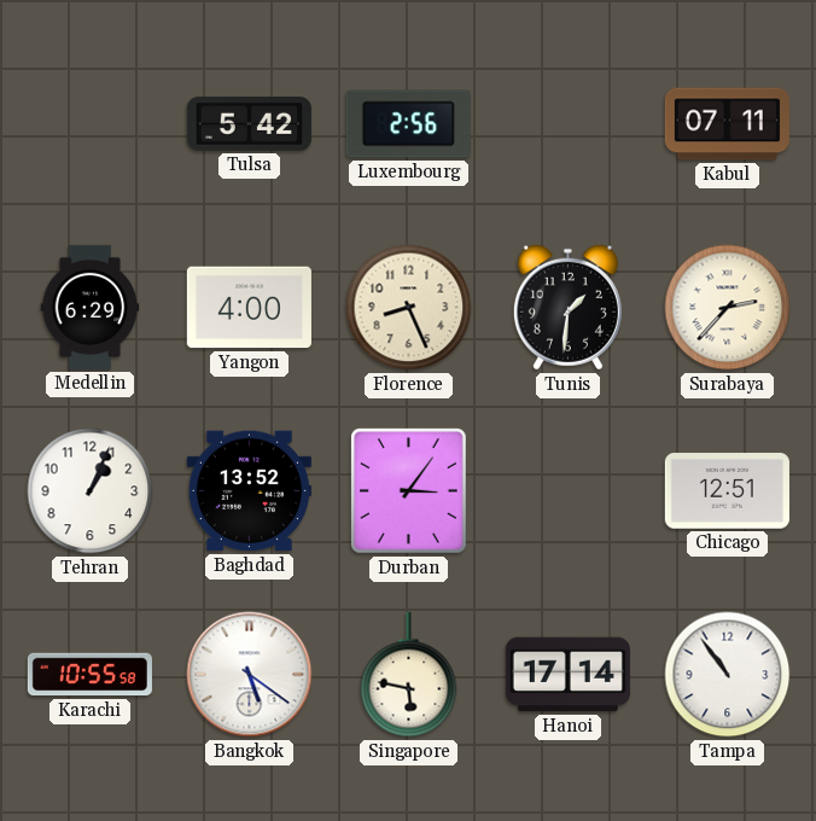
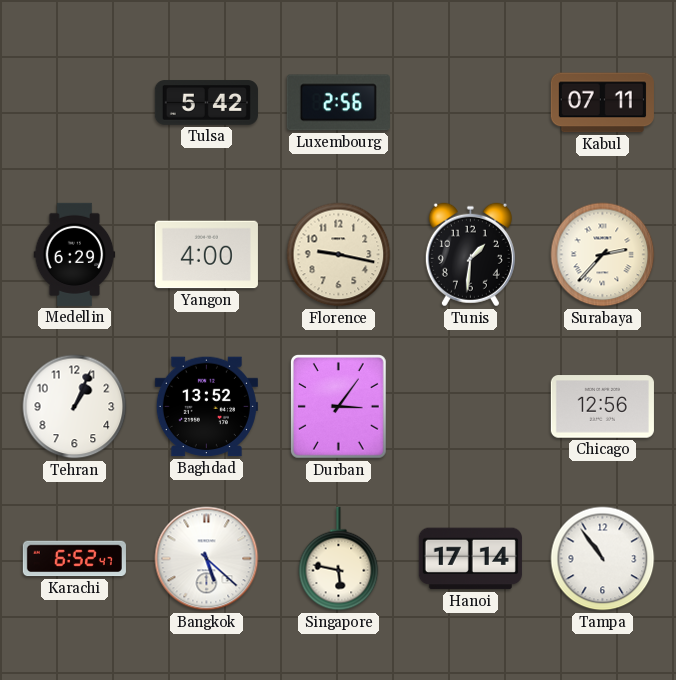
Florence: 8:26 -> 9:17
Chicago: 12:51 -> 12:56
Karachi: 10:55 -> 6:52
Bangkok: 5:21 -> 5:22
